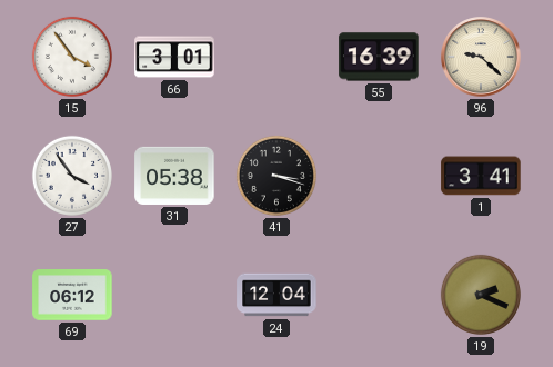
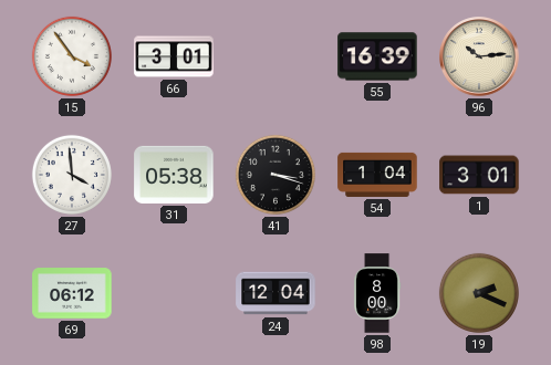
96: 9:22 -> 10:14
27: 3:54 -> 3:59
54: none -> 1:04
1: 3:41 -> 3:01
98: none -> 8:00
